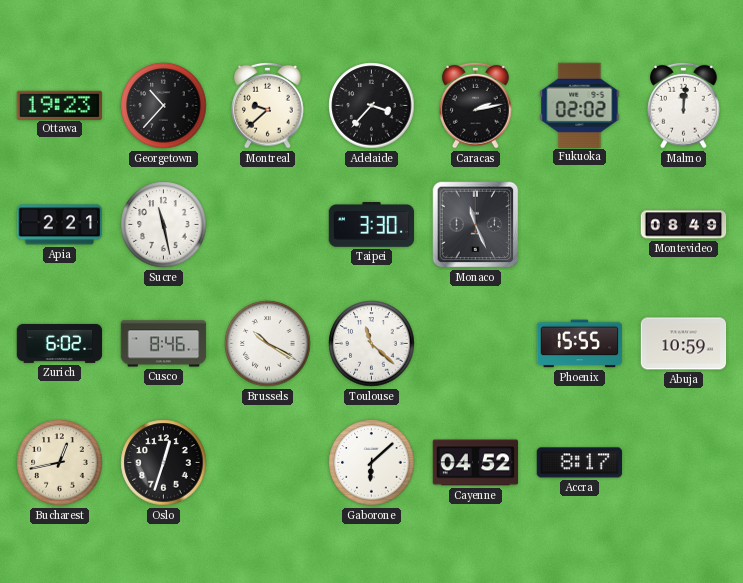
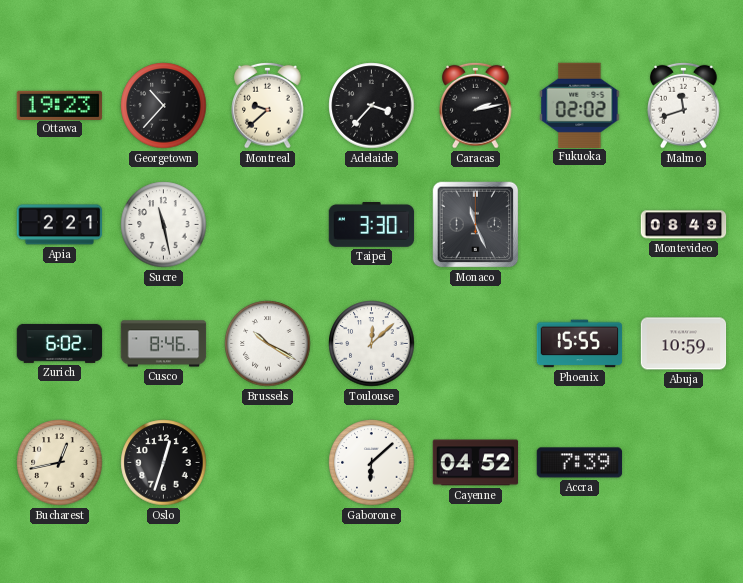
Malmo: 12:01 -> 11:42
Toulouse: 11:22 -> 12:08
Accra: 8:17 -> 7:39
